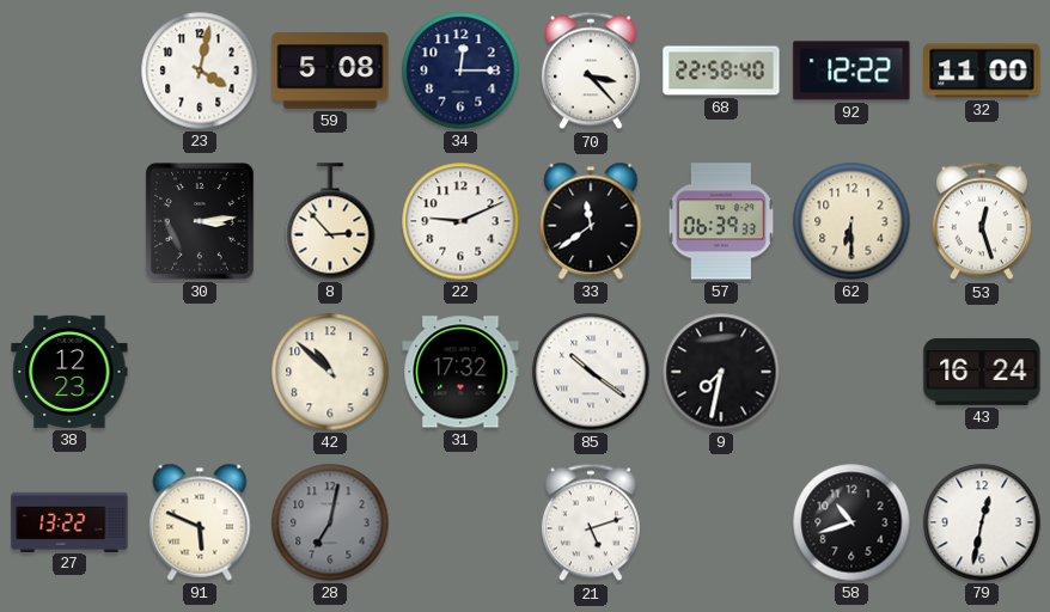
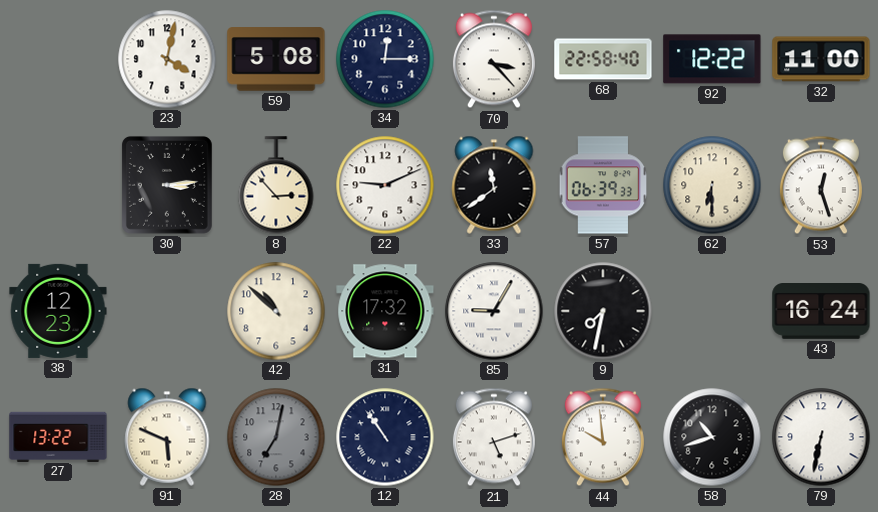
85: 10:21 -> 9:05
12: none -> 10:54
44: none -> 9:59
79: 12:32 -> 6:32
